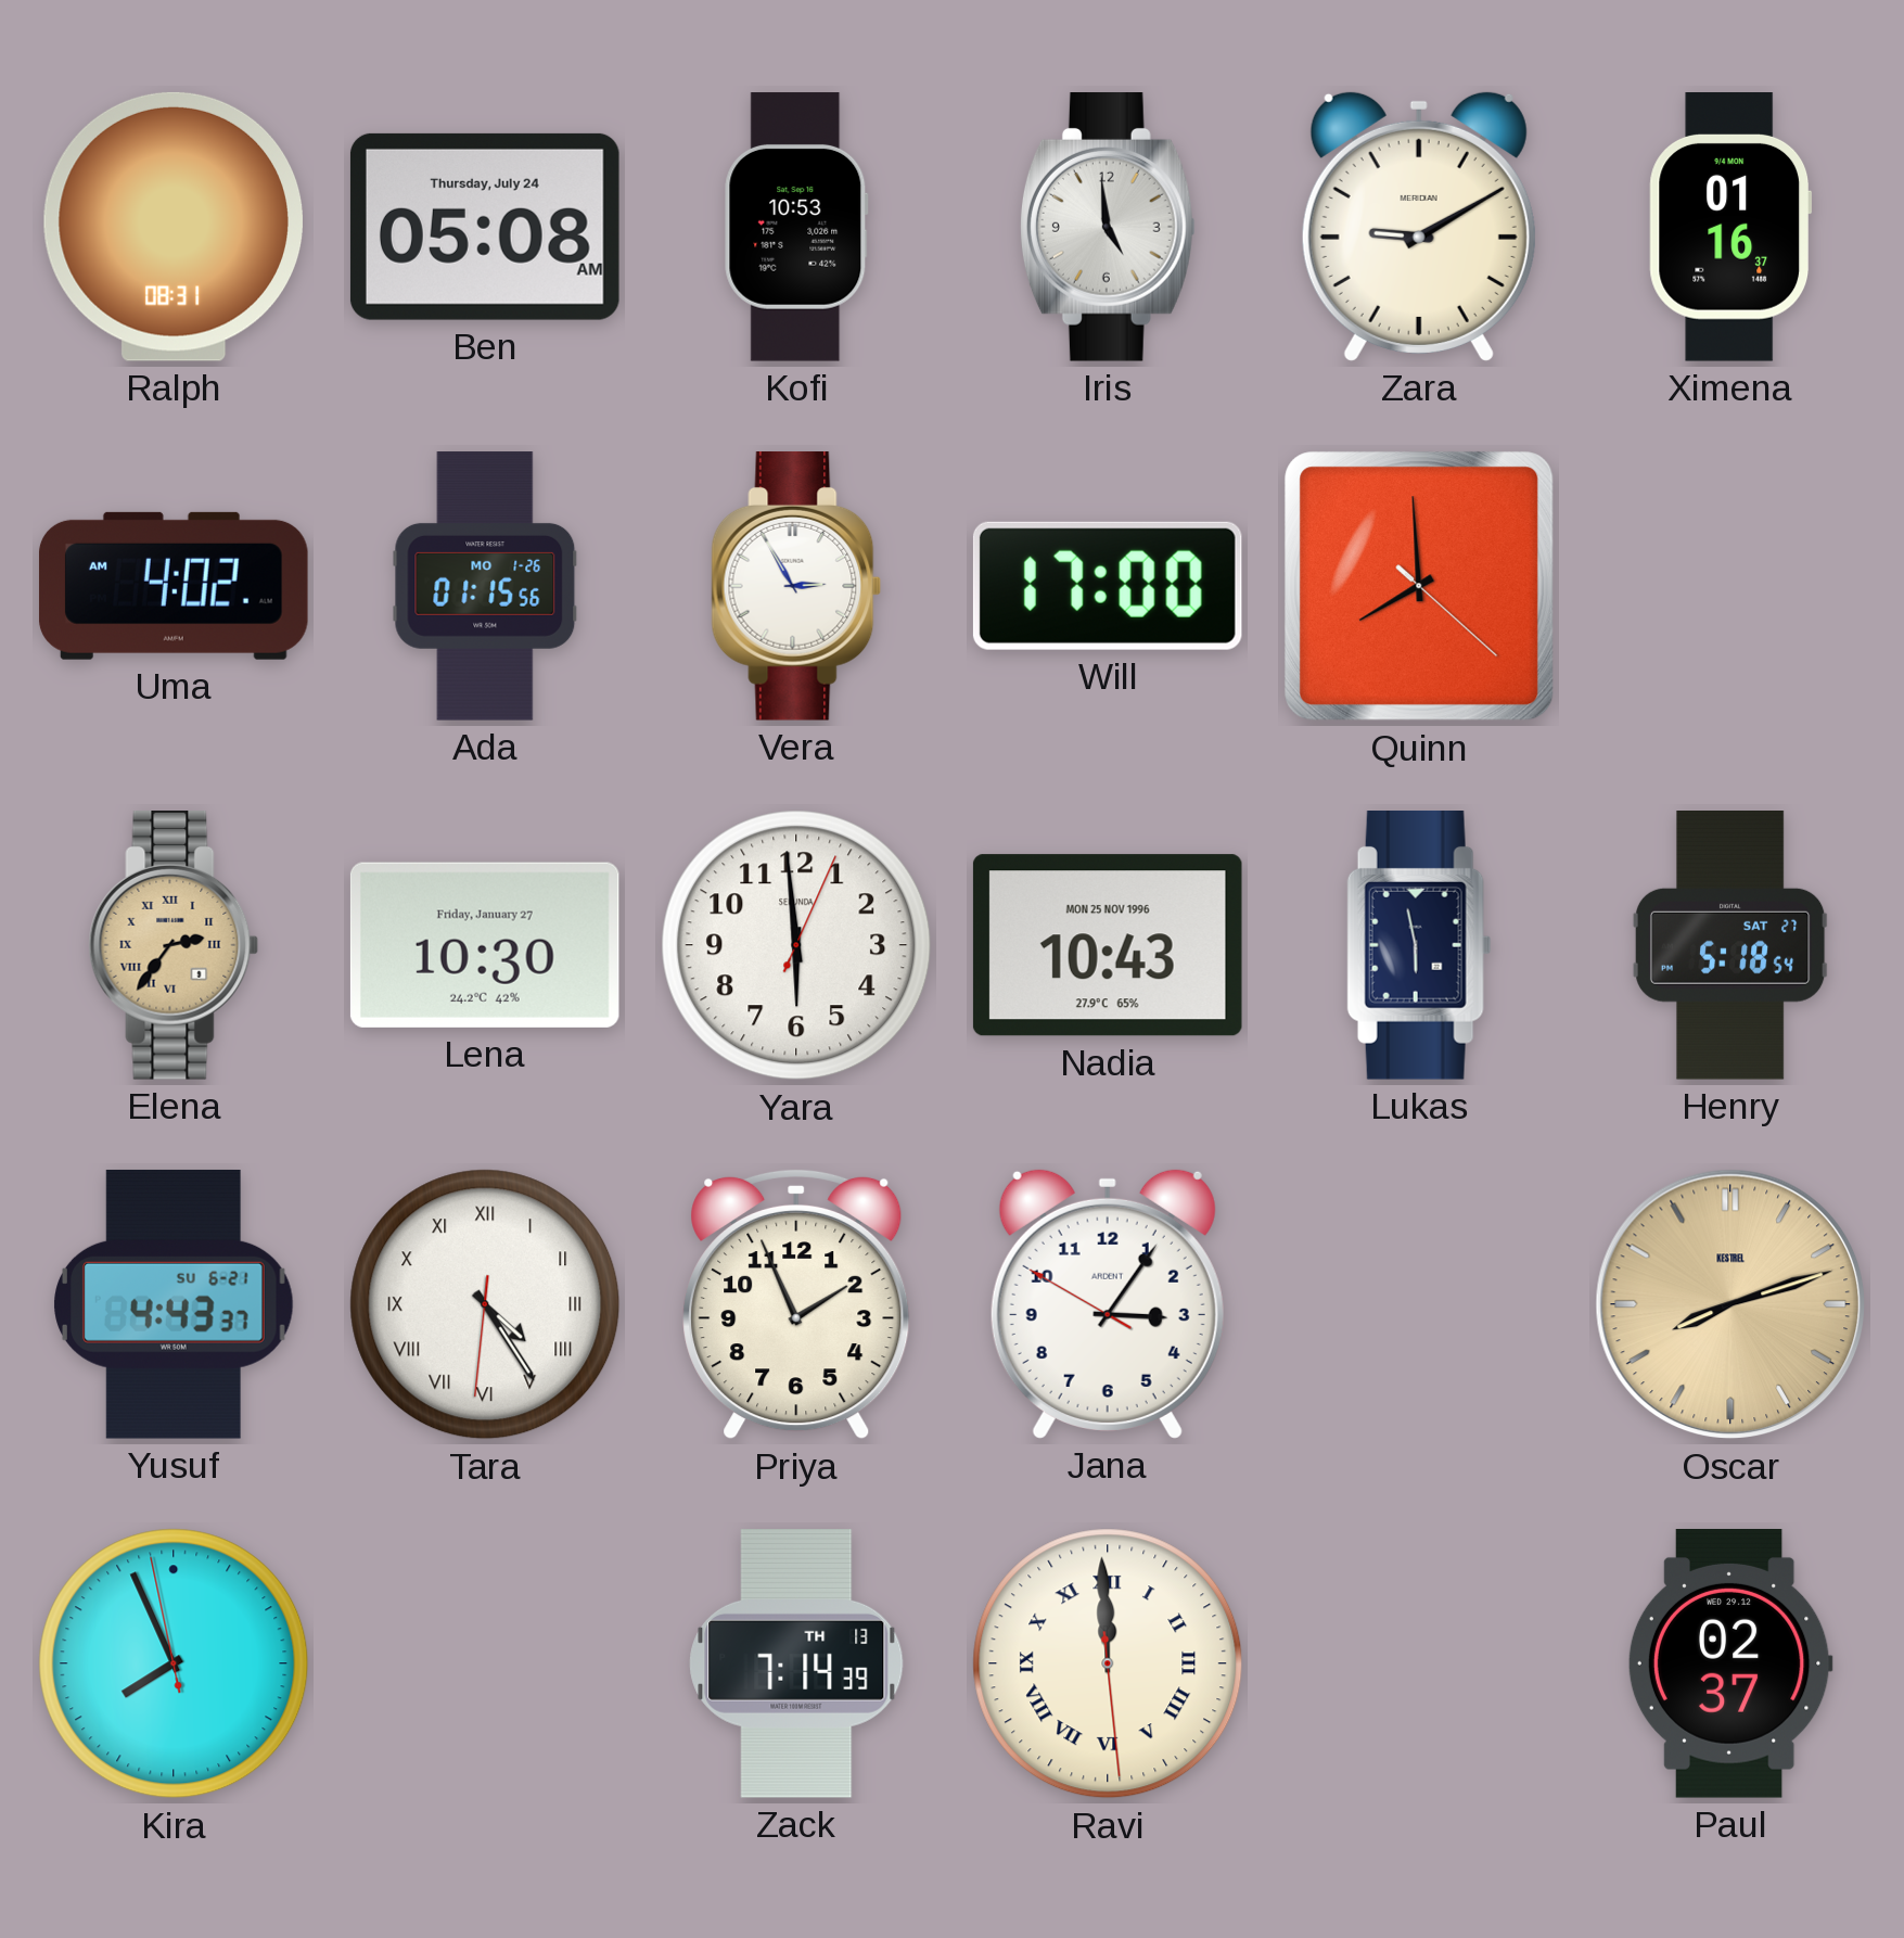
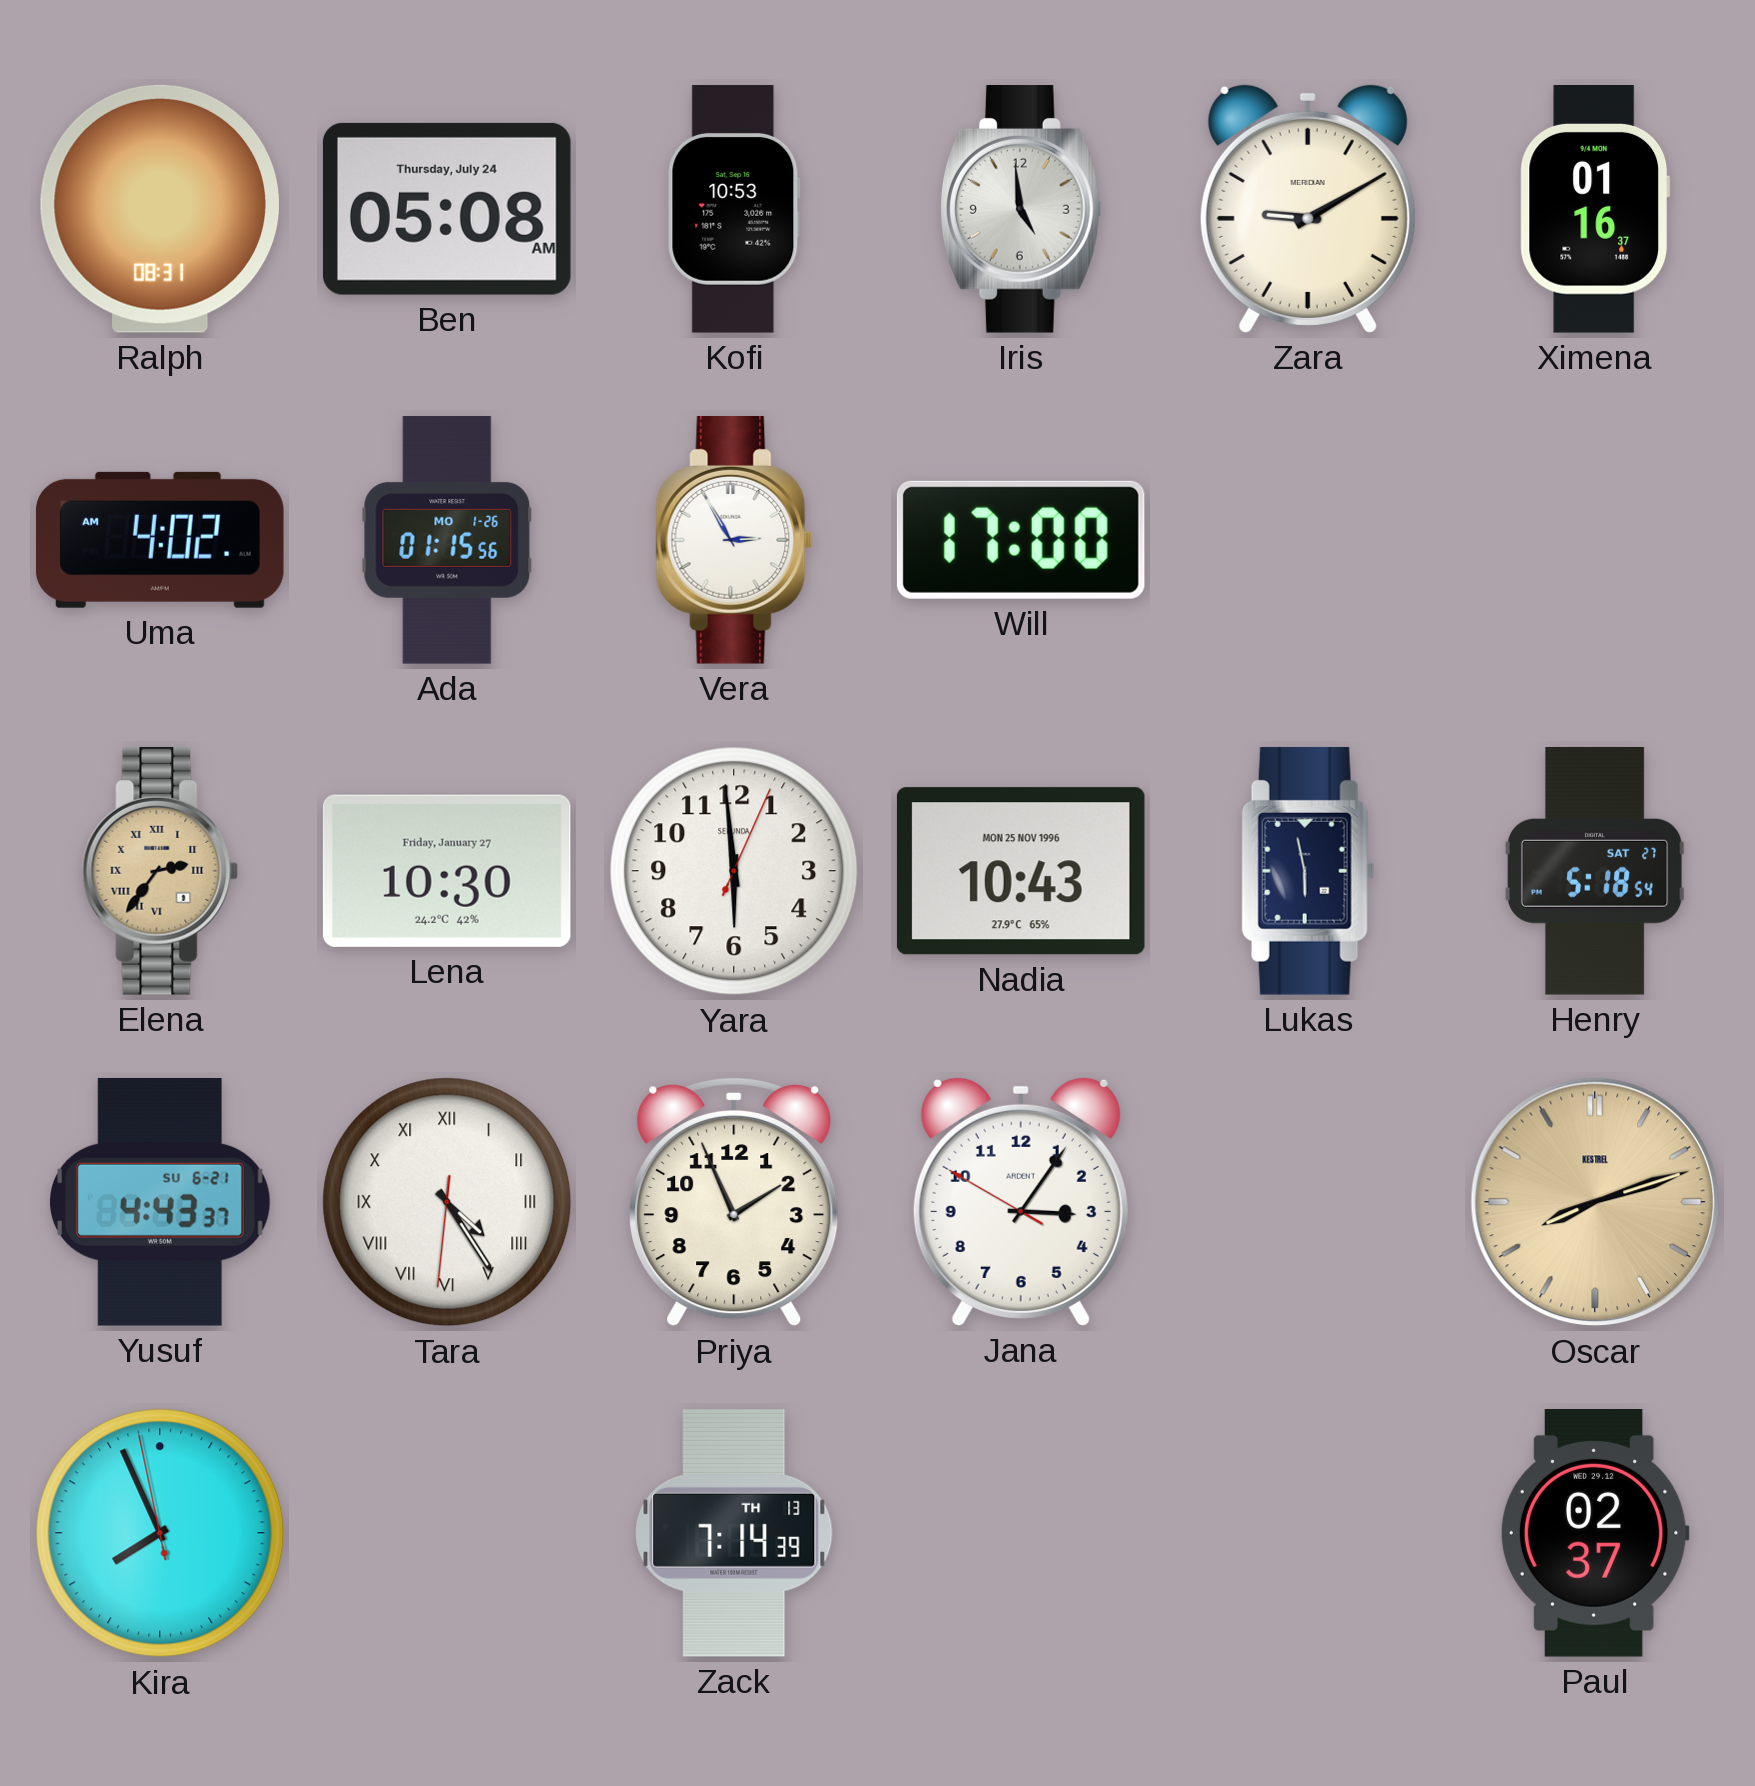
Quinn: 7:59 -> none
Ravi: 11:59 -> none
